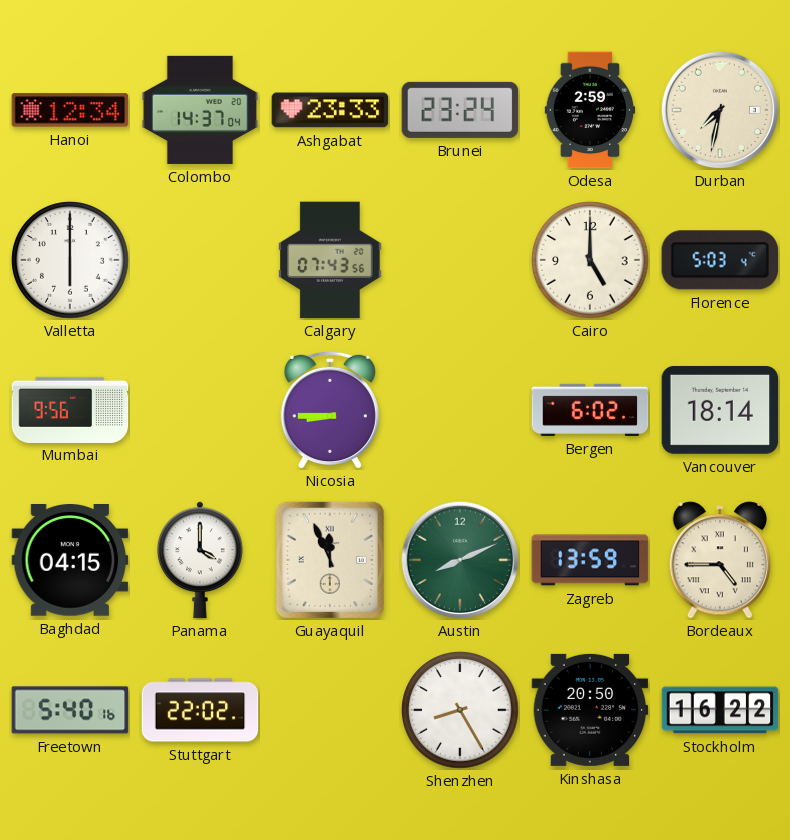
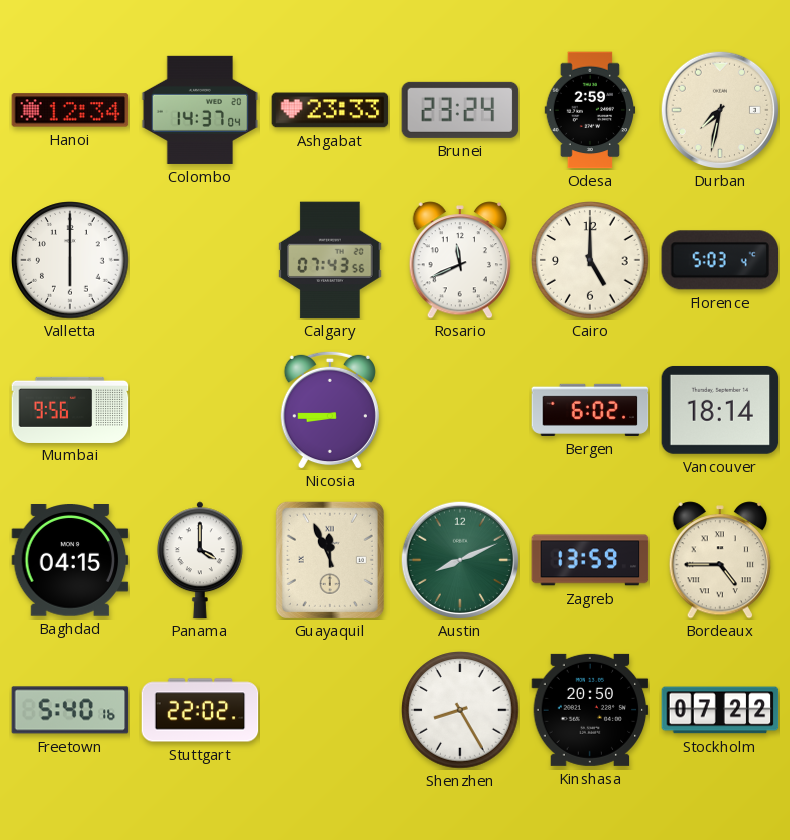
Rosario: none -> 11:41
Stockholm: 16:22 -> 07:22
